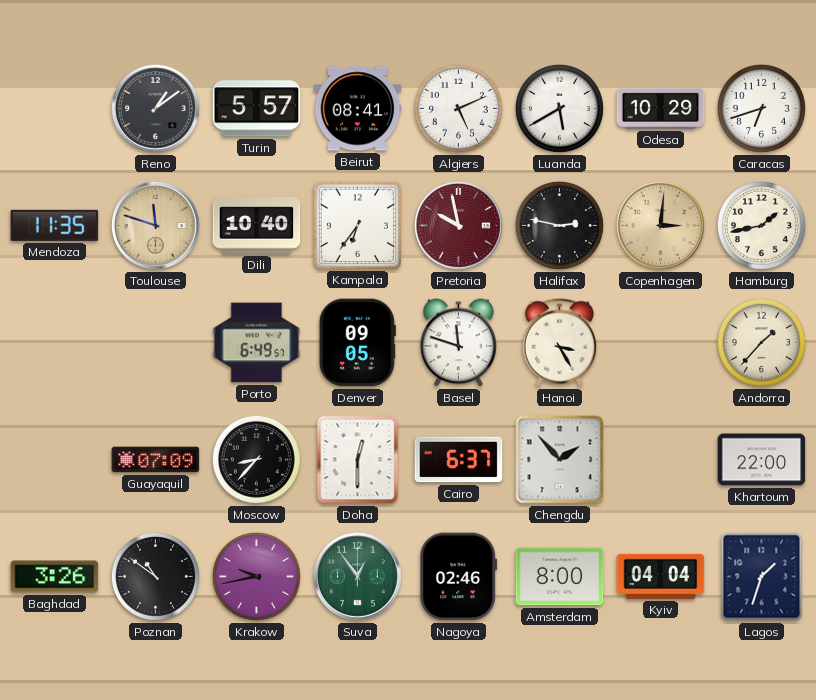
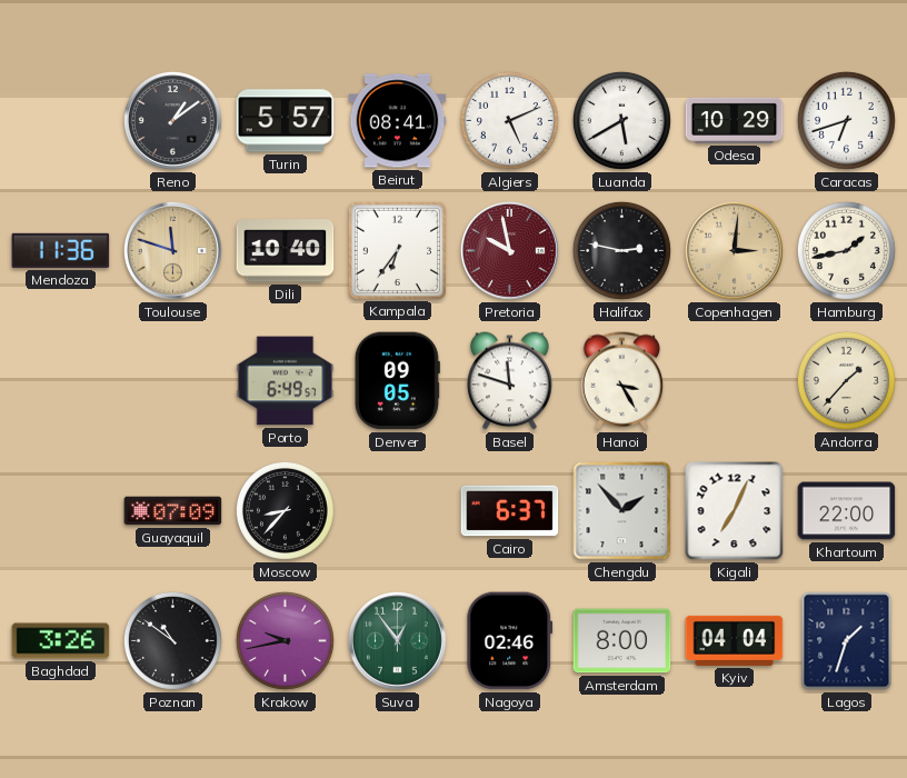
Mendoza: 11:35 -> 11:36
Doha: 12:30 -> none
Kigali: none -> 7:04
